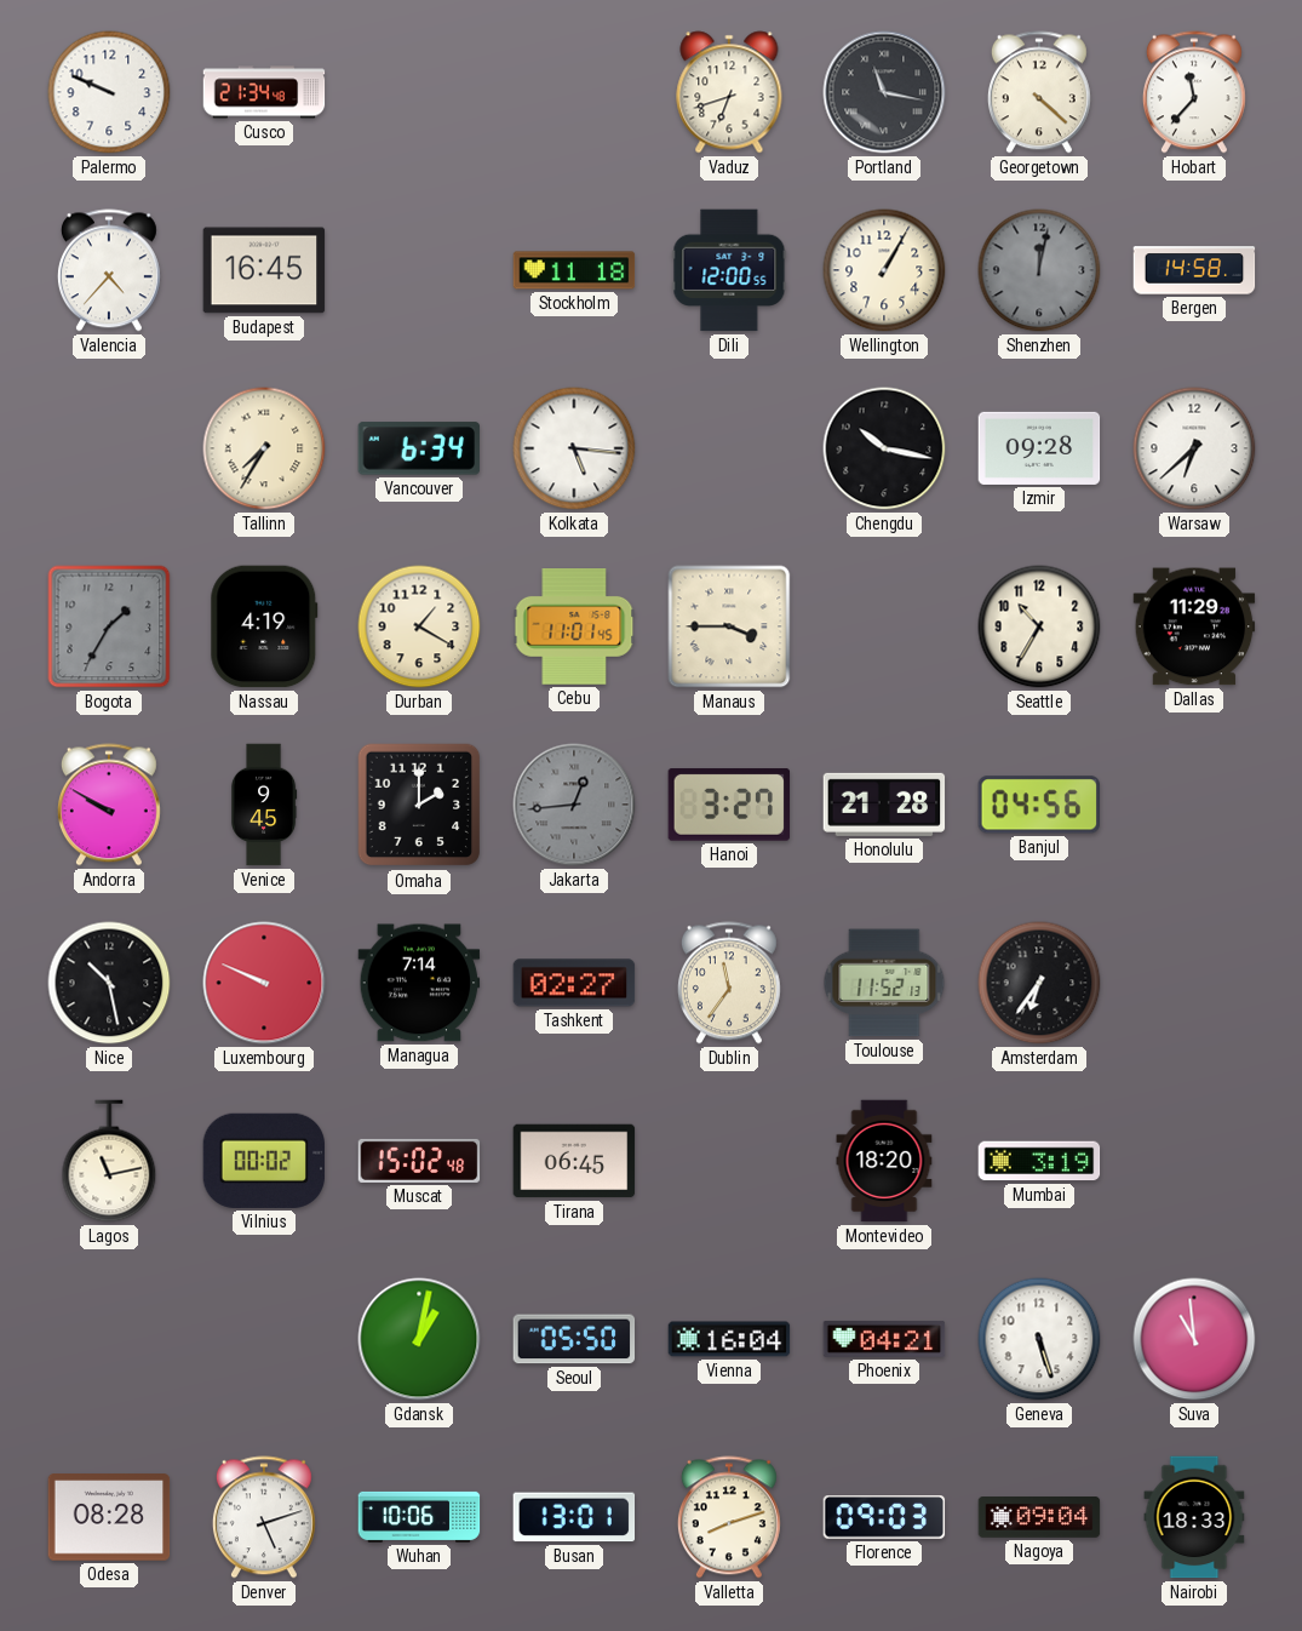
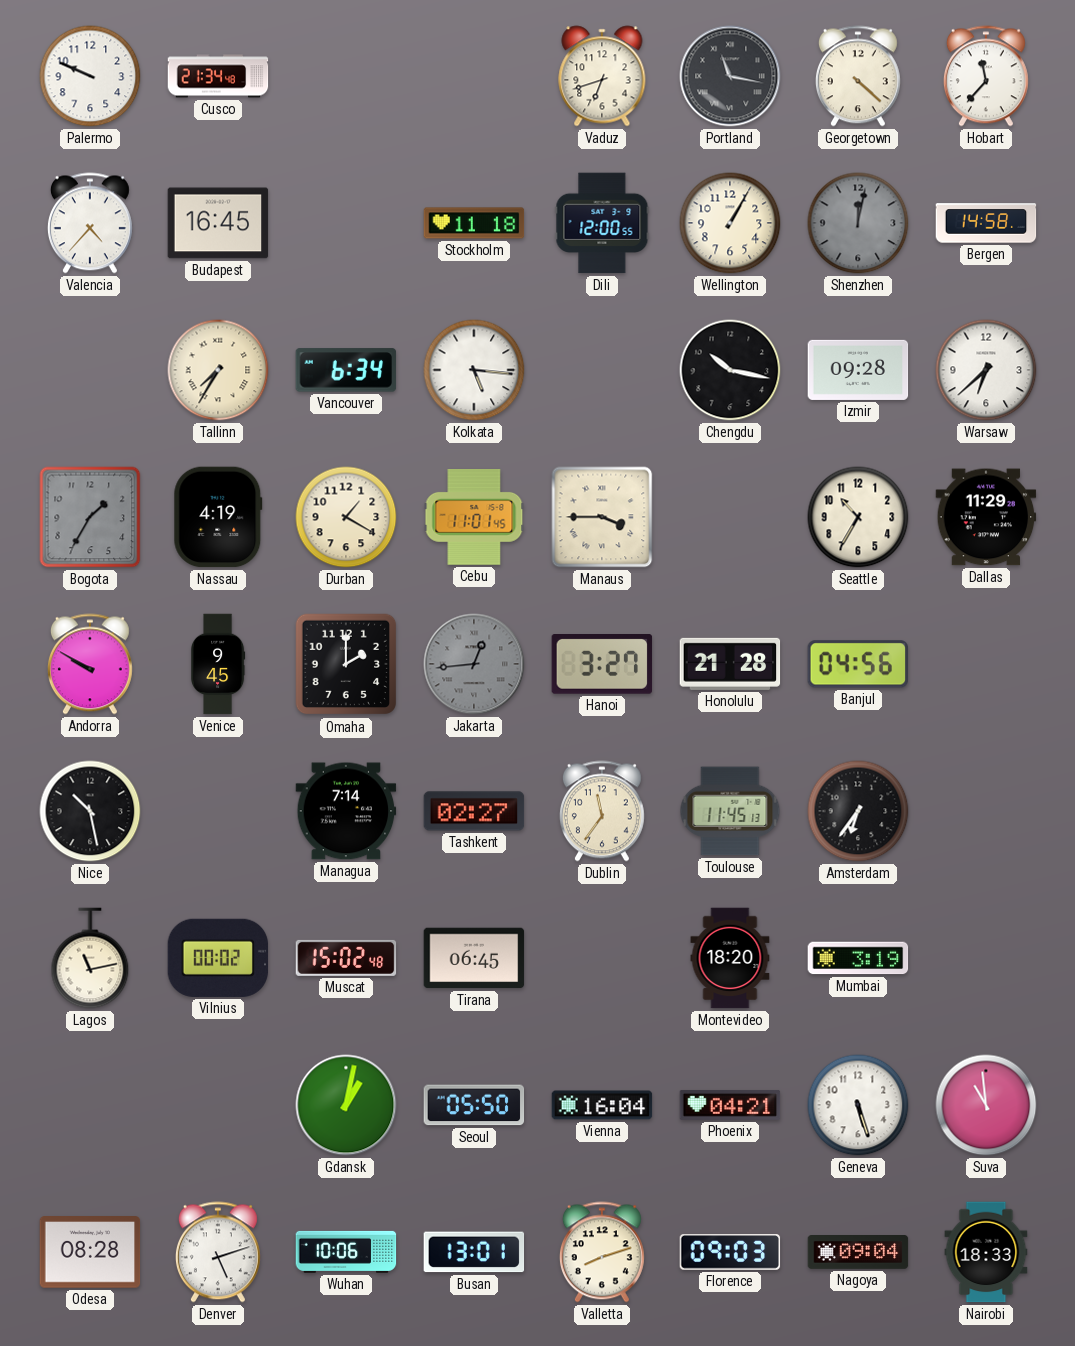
Luxembourg: 9:49 -> none
Toulouse: 11:52 -> 11:45
